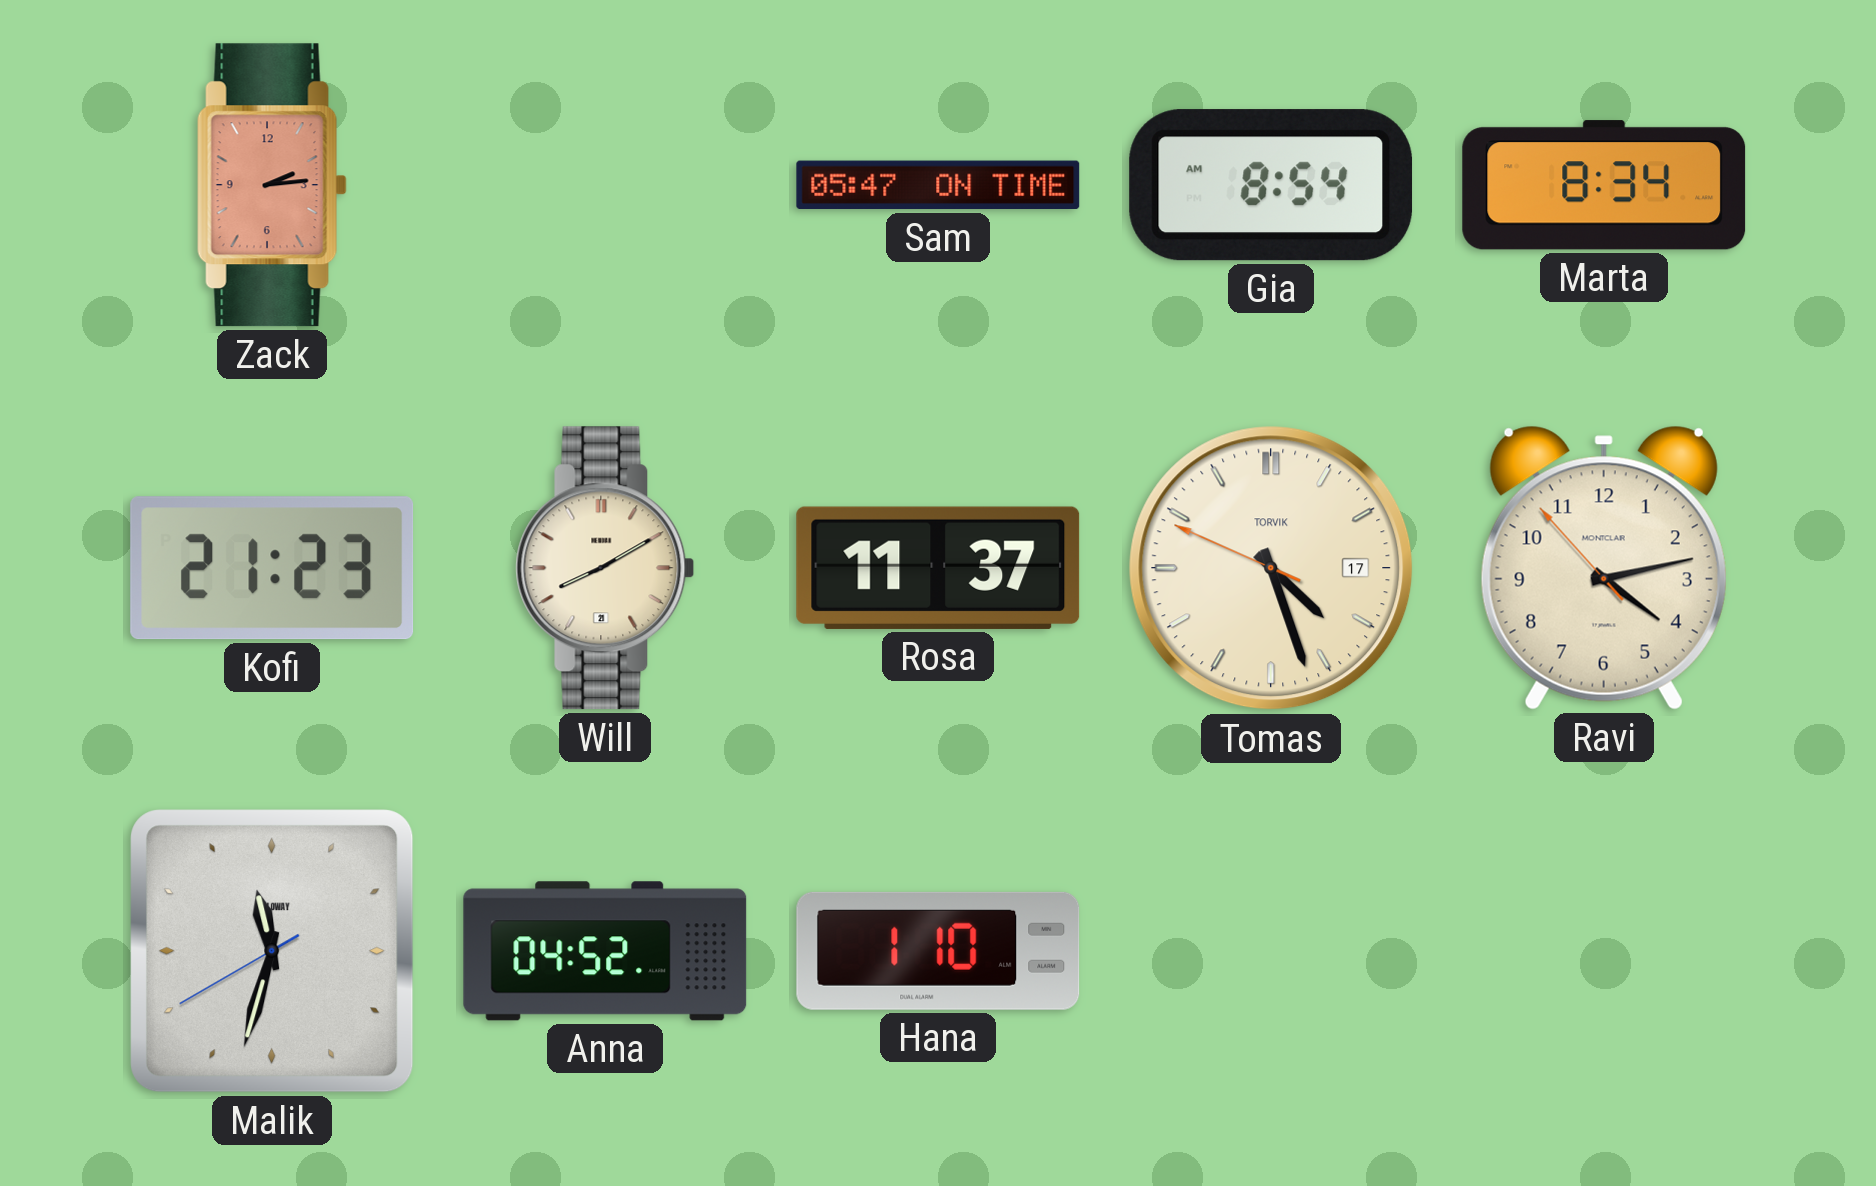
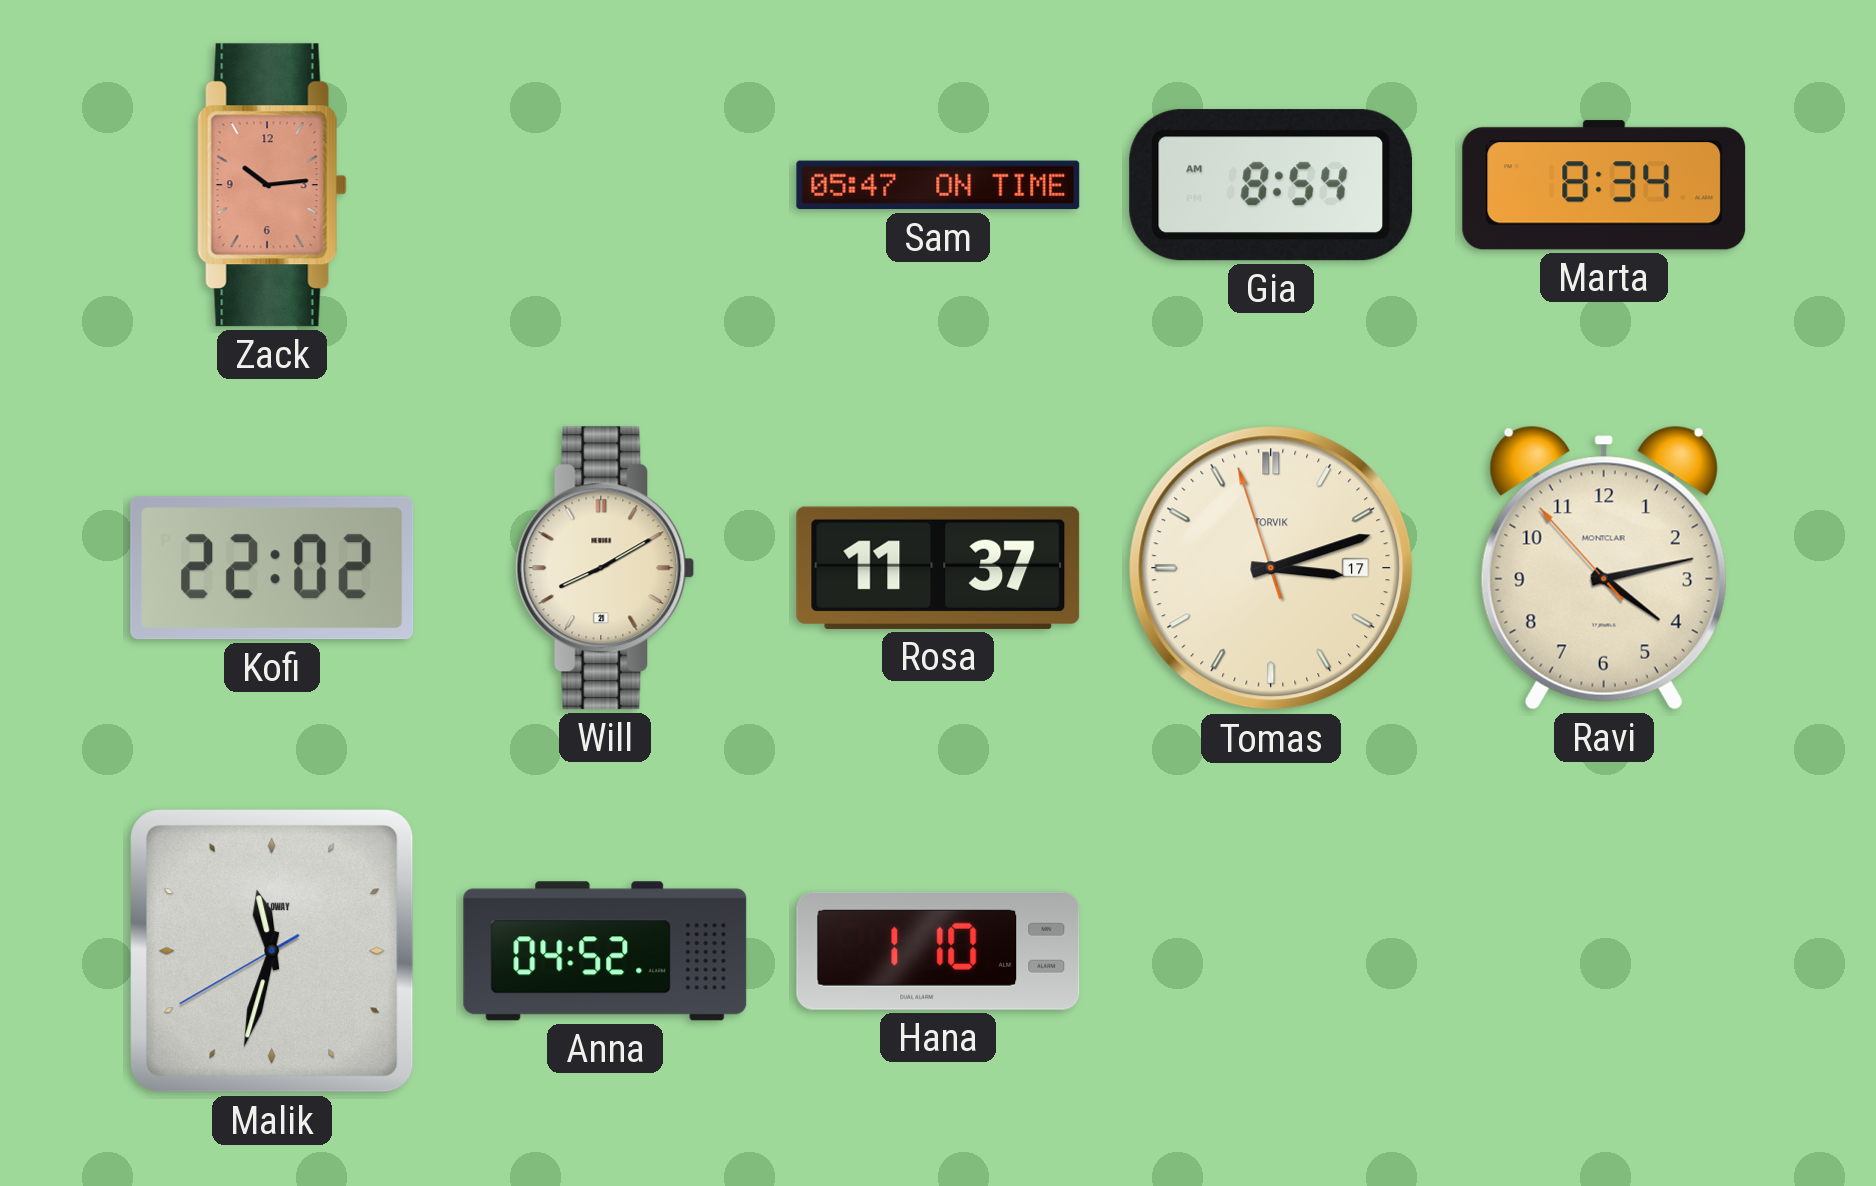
Zack: 2:14 -> 10:14
Kofi: 21:23 -> 22:02
Tomas: 4:26 -> 3:11
